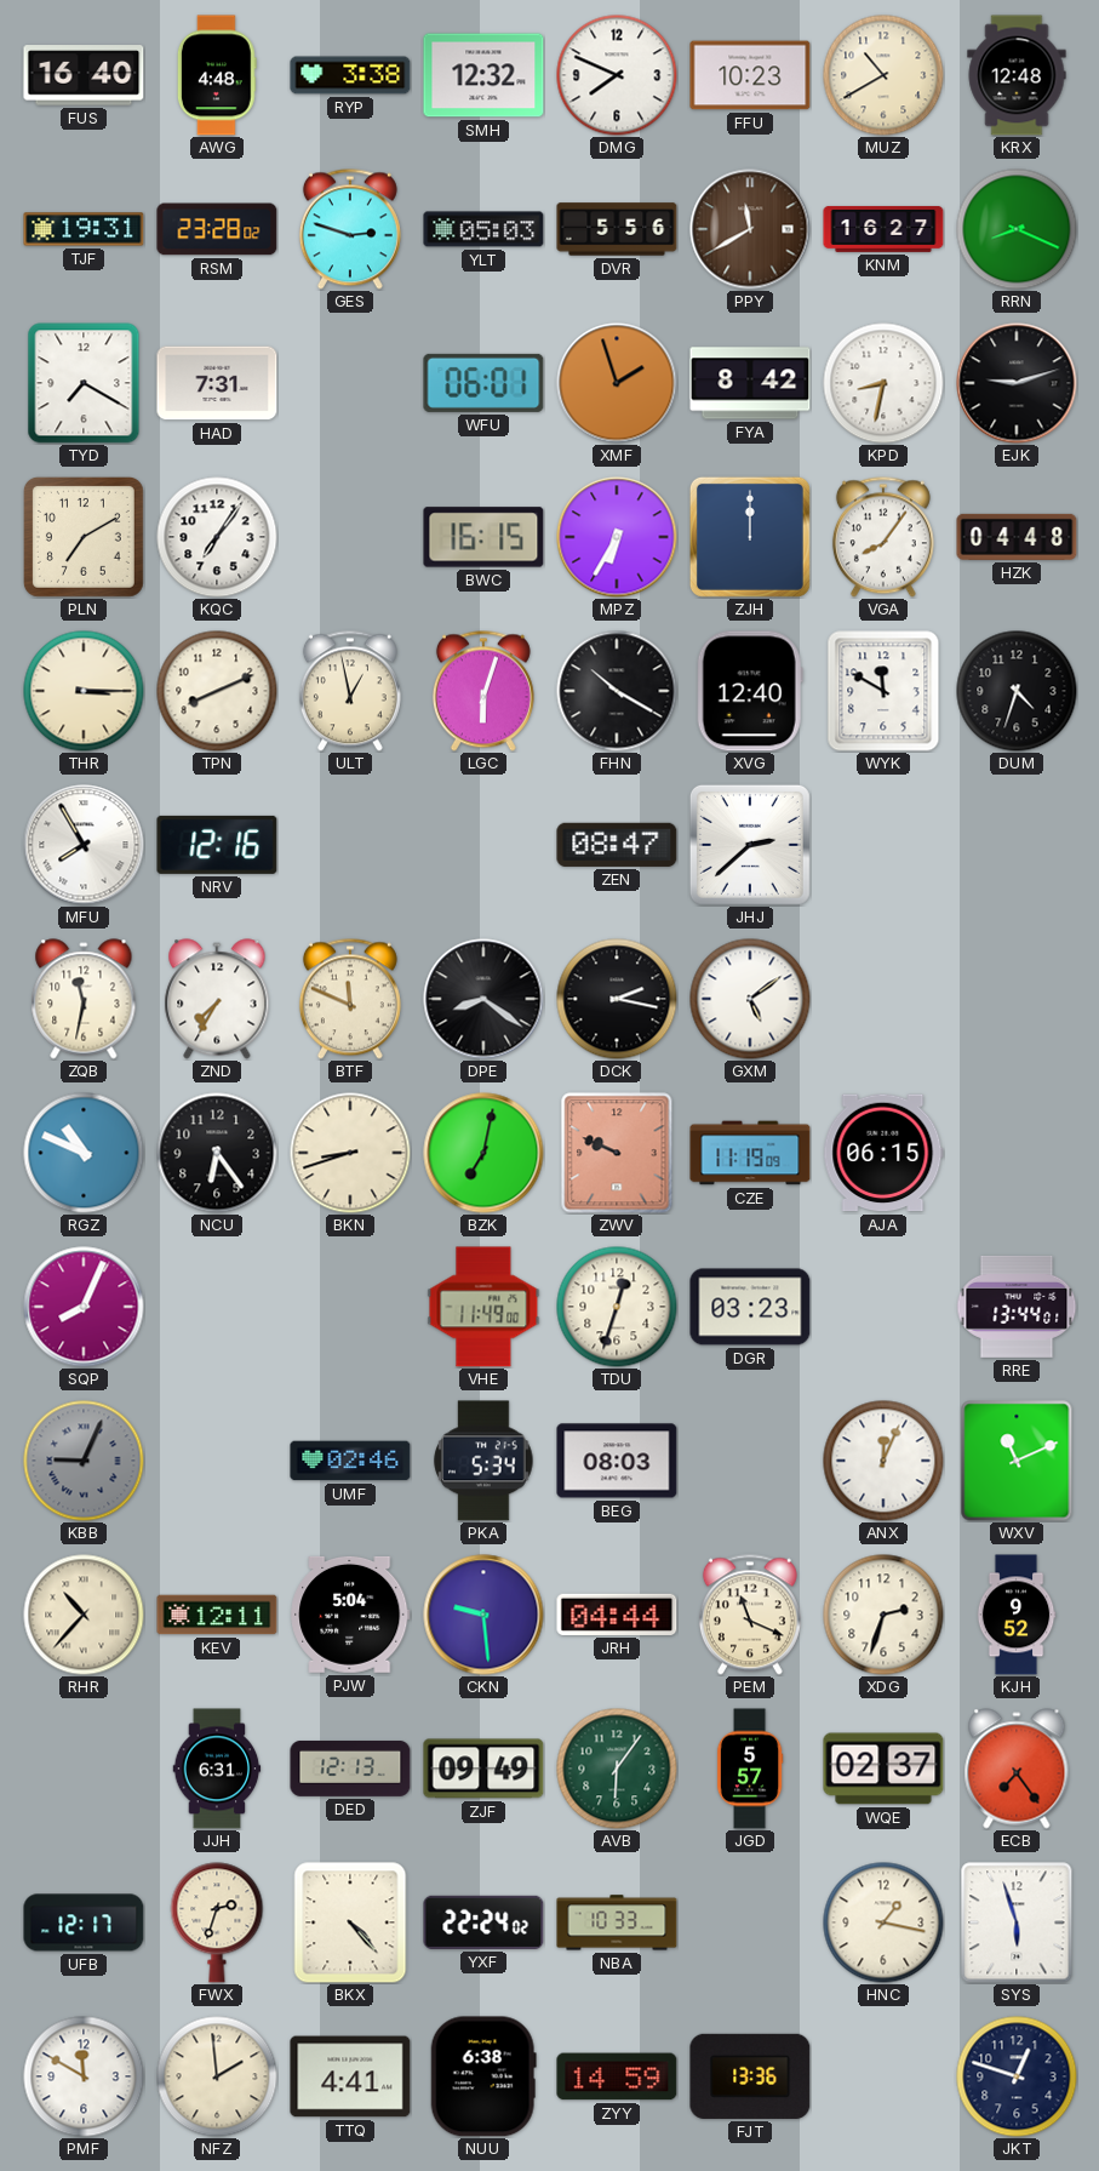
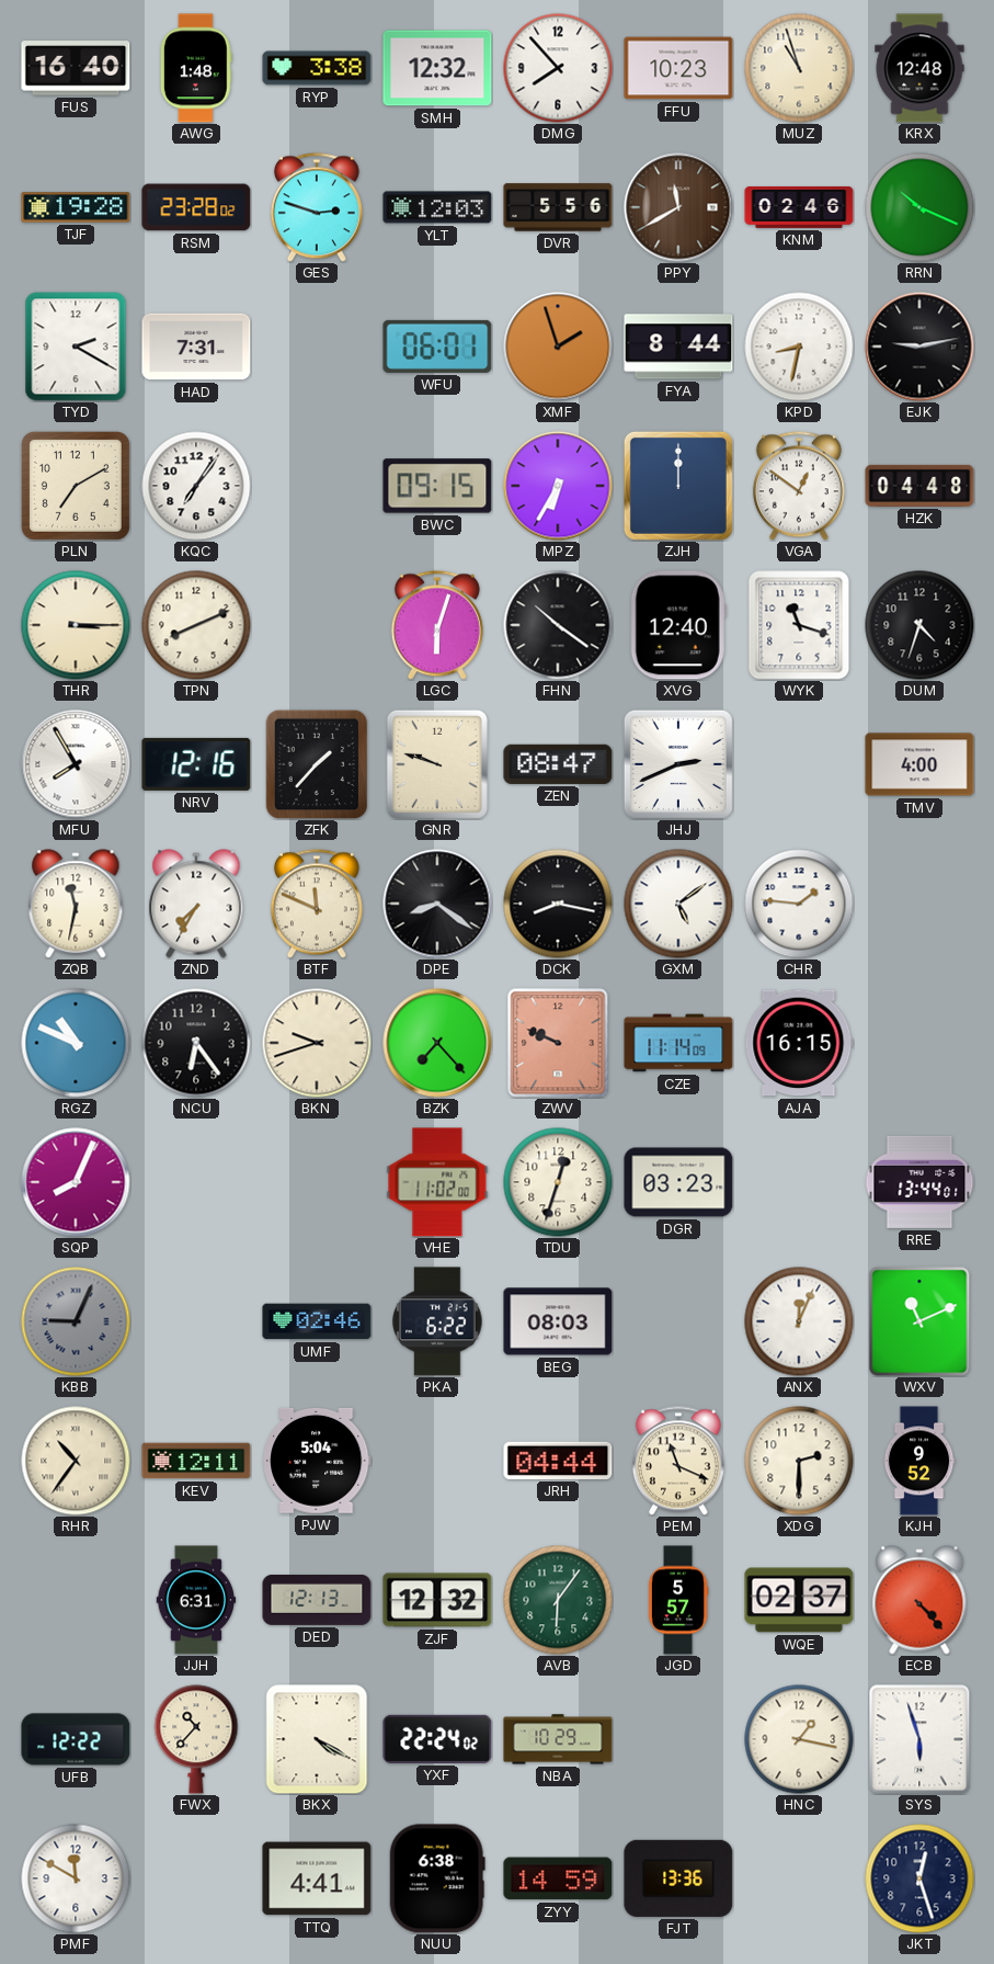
AWG: 4:48 -> 1:48
DMG: 7:49 -> 7:53
MUZ: 10:40 -> 10:57
TJF: 19:31 -> 19:28
YLT: 05:03 -> 12:03
KNM: 16:27 -> 02:46
RRN: 8:19 -> 10:19
TYD: 7:20 -> 2:20
FYA: 8:42 -> 8:44
EJK: 9:12 -> 9:13
BWC: 16:15 -> 09:15
VGA: 8:06 -> 12:51
ULT: 12:58 -> none
FHN: 10:20 -> 10:21
WYK: 11:50 -> 11:18
ZFK: none -> 1:37
GNR: none -> 9:48
JHJ: 2:38 -> 2:41
TMV: none -> 4:00
DCK: 2:17 -> 8:17
CHR: none -> 1:46
BKN: 8:42 -> 9:42
BZK: 7:02 -> 7:23
CZE: 11:19 -> 11:14
AJA: 06:15 -> 16:15
VHE: 11:49 -> 11:02
PKA: 5:34 -> 6:22
RHR: 10:37 -> 10:36
CKN: 9:29 -> none
XDG: 2:33 -> 2:30
ZJF: 09:49 -> 12:32
ECB: 7:24 -> 4:23
UFB: 12:17 -> 12:22
FWX: 2:33 -> 10:37
BKX: 4:23 -> 4:20
NBA: 10:33 -> 10:29
NFZ: 1:59 -> none
JKT: 12:48 -> 12:27
